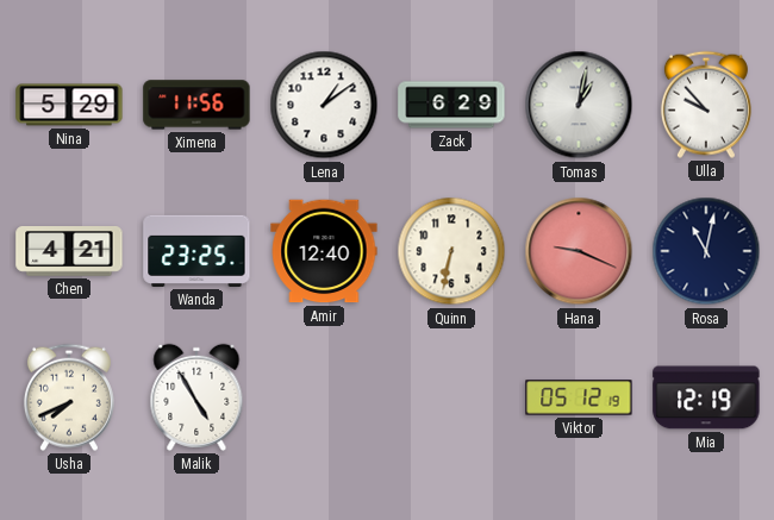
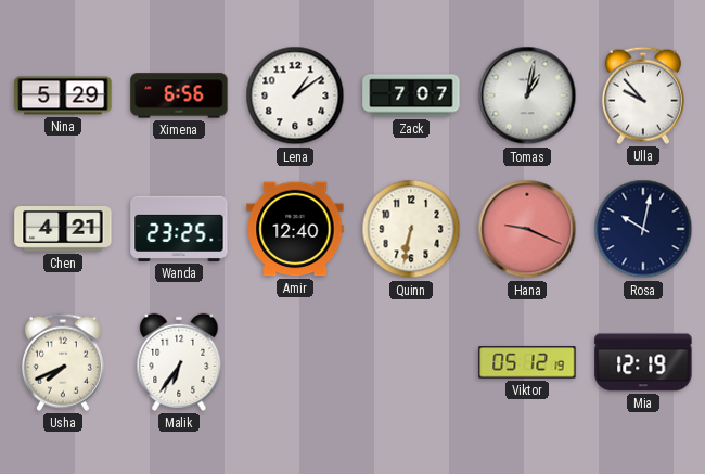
Ximena: 11:56 -> 6:56
Zack: 6:29 -> 7:07
Rosa: 11:02 -> 10:02
Malik: 4:55 -> 6:36
